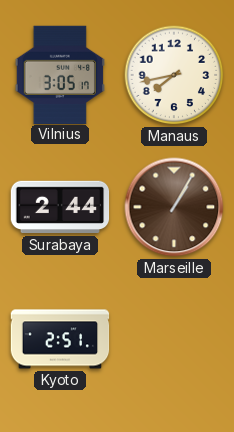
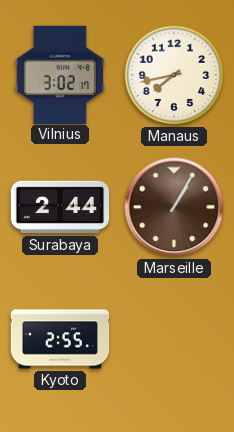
Vilnius: 3:05 -> 3:02
Kyoto: 2:51 -> 2:55
